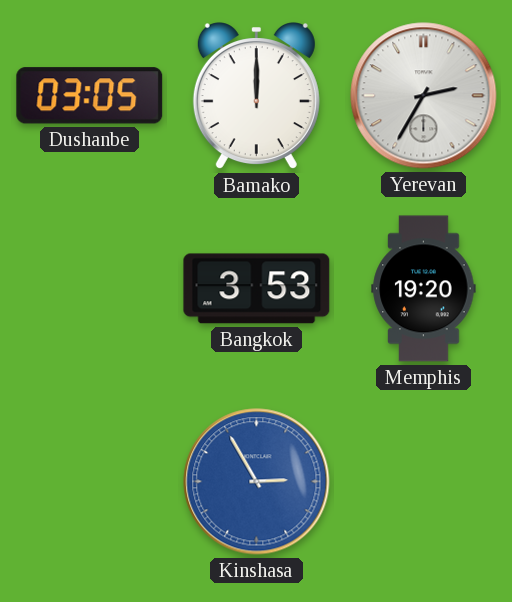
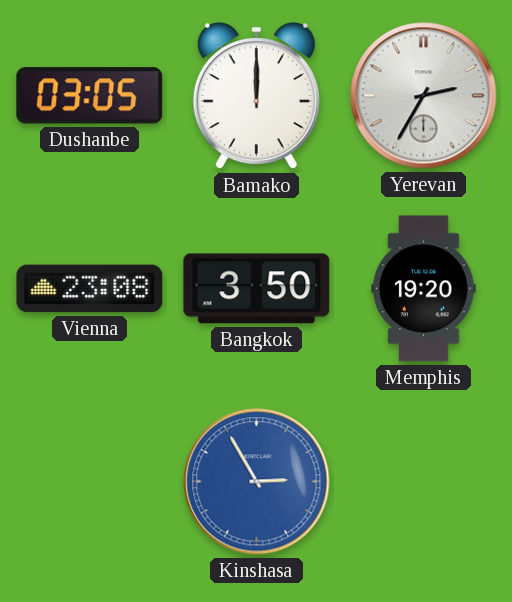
Vienna: none -> 23:08
Bangkok: 3:53 -> 3:50
